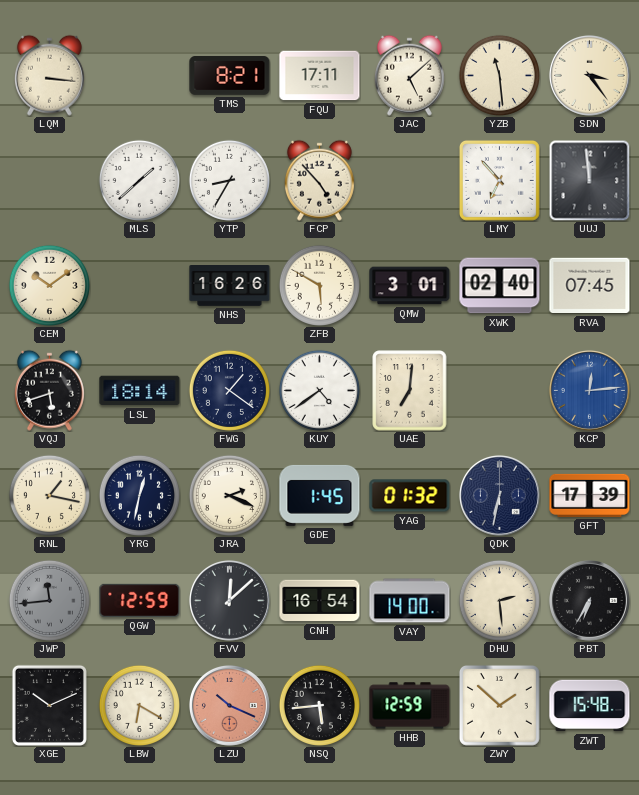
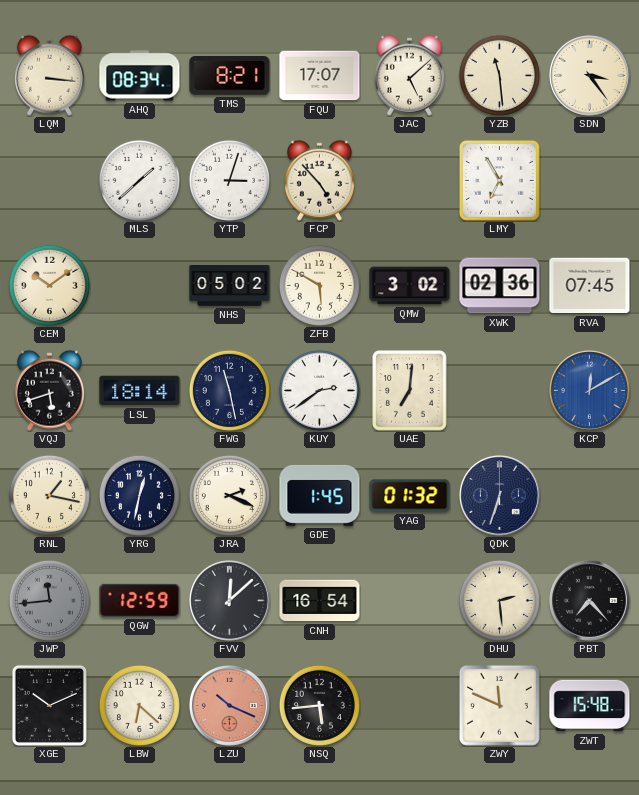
AHQ: none -> 08:34
FQU: 17:11 -> 17:07
YTP: 8:35 -> 3:03
LMY: 6:53 -> 6:55
UUJ: 11:59 -> none
NHS: 16:26 -> 05:02
QMW: 3:01 -> 3:02
XWK: 02:40 -> 02:36
FWG: 1:21 -> 11:28
KUY: 4:39 -> 2:39
KCP: 12:14 -> 12:10
QDK: 6:32 -> 6:33
GFT: 17:39 -> none
VAY: 14:00 -> none
PBT: 6:35 -> 7:23
LBW: 6:20 -> 6:22
HHB: 12:59 -> none
ZWY: 1:52 -> 11:49
